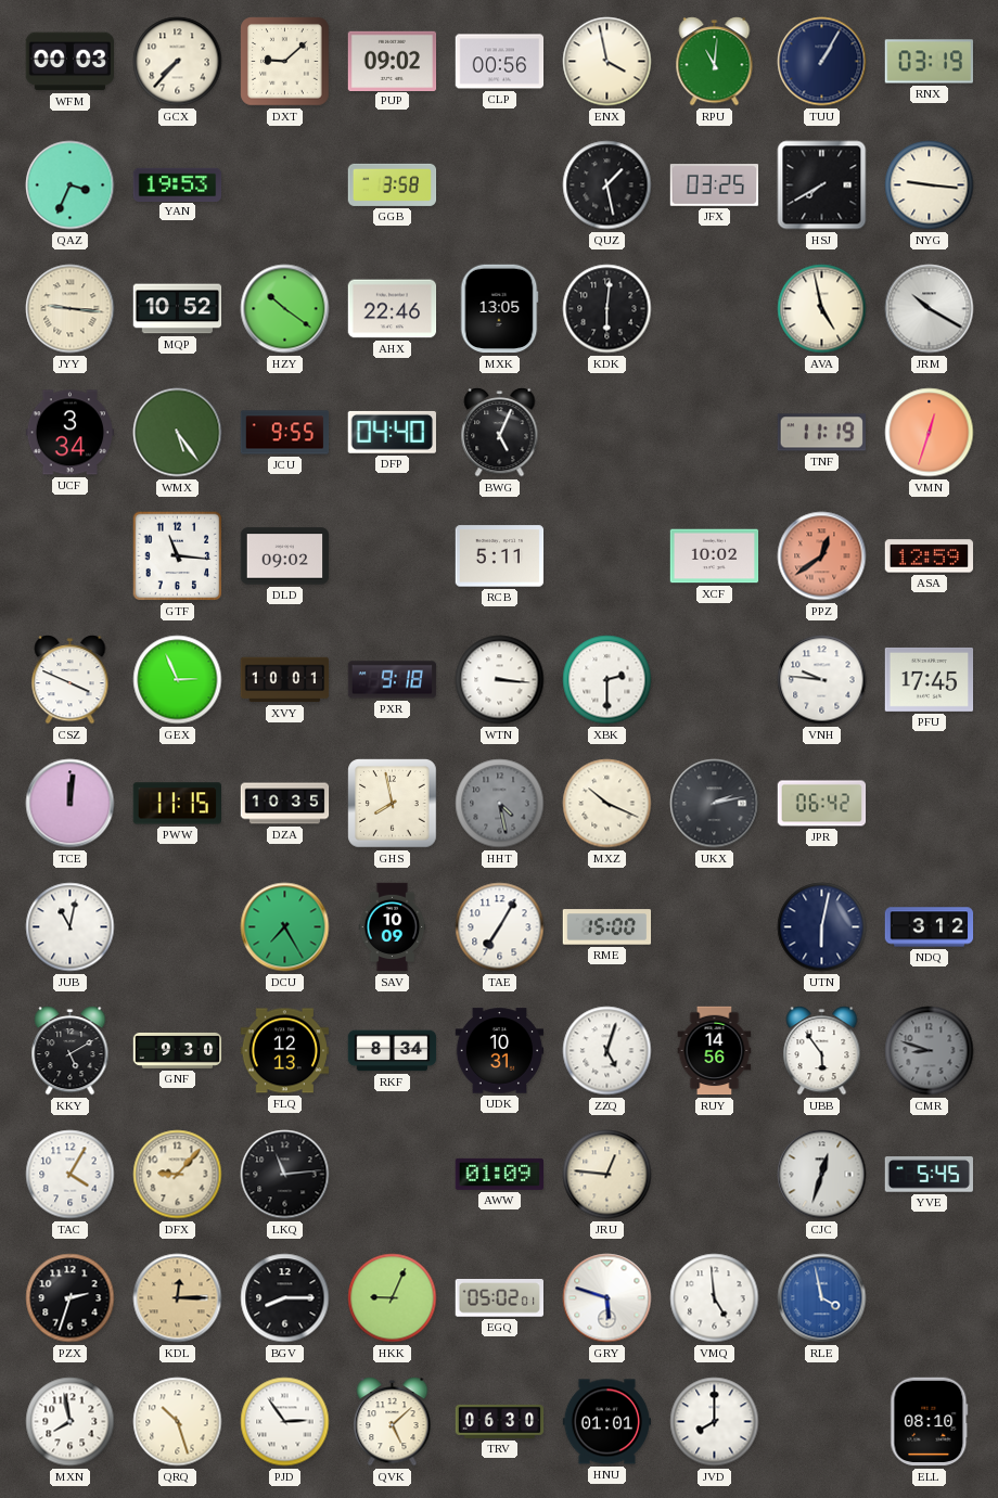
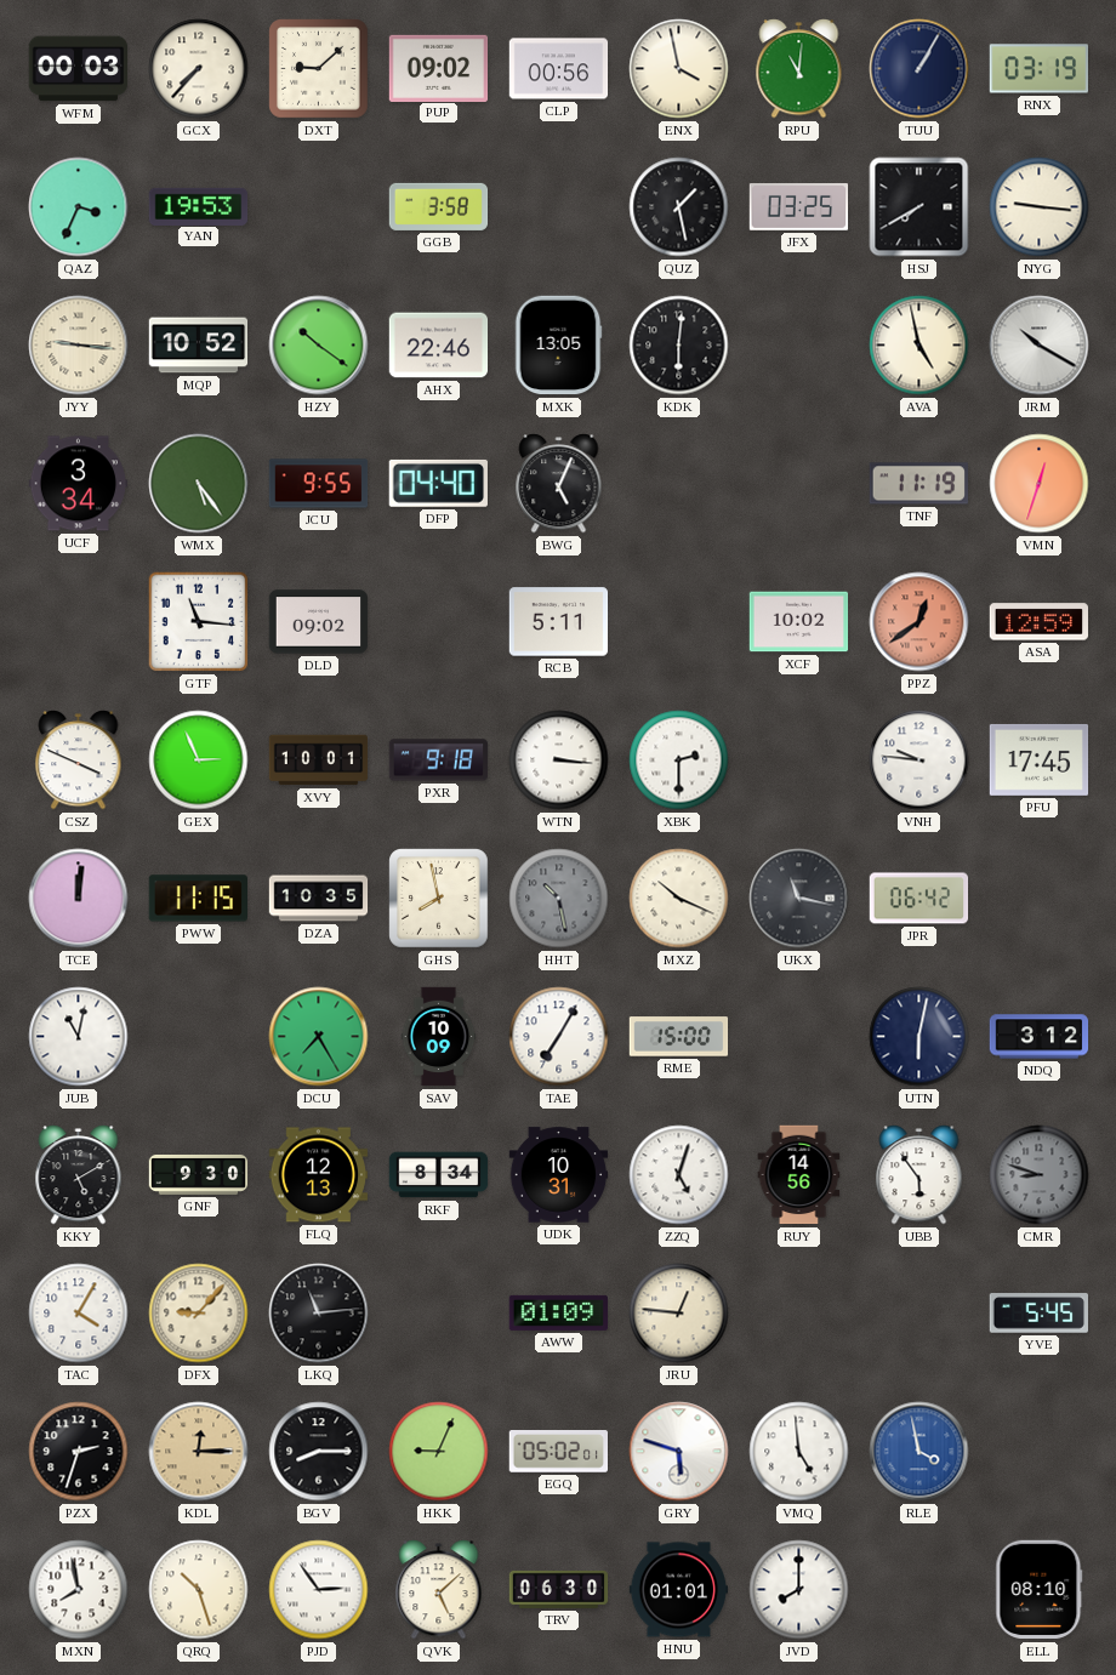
HHT: 4:28 -> 10:28
UKX: 2:13 -> 11:17
CJC: 12:33 -> none
